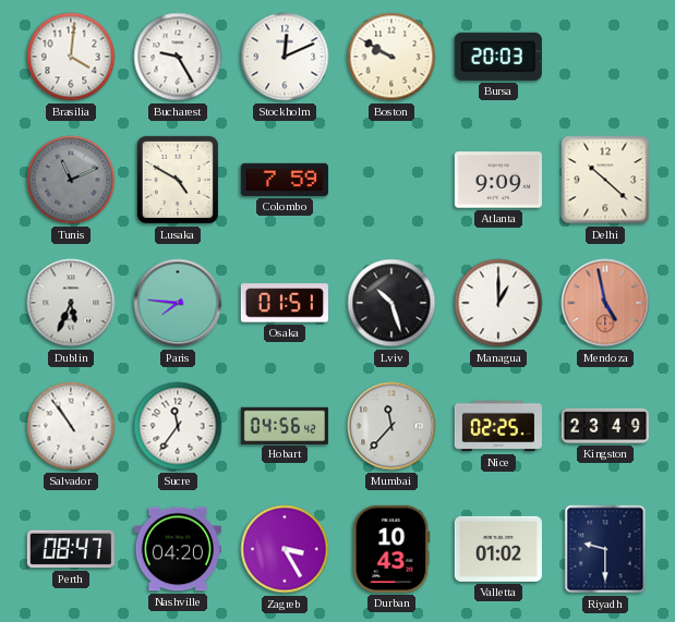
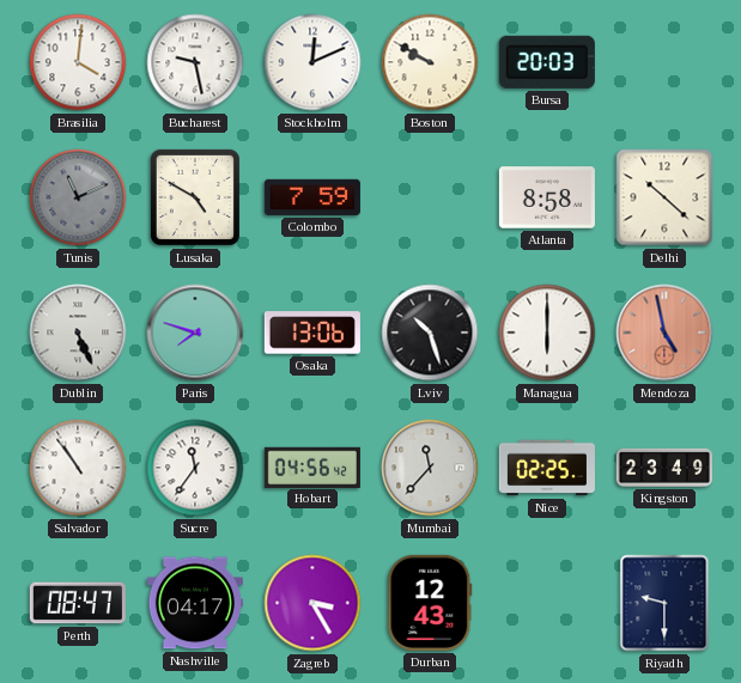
Bucharest: 9:25 -> 9:28
Atlanta: 9:09 -> 8:58
Dublin: 5:34 -> 5:26
Paris: 7:46 -> 7:48
Osaka: 01:51 -> 13:06
Managua: 1:00 -> 6:00
Nashville: 04:20 -> 04:17
Durban: 10:43 -> 12:43
Valletta: 01:02 -> none
